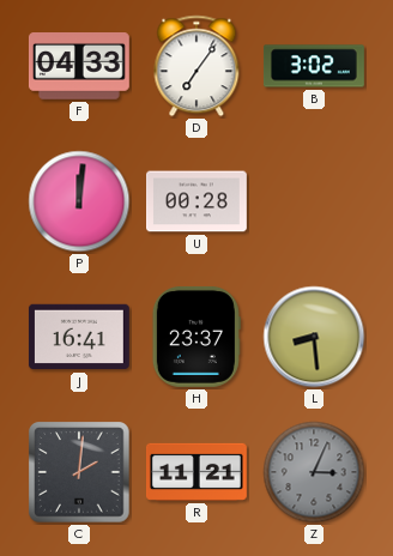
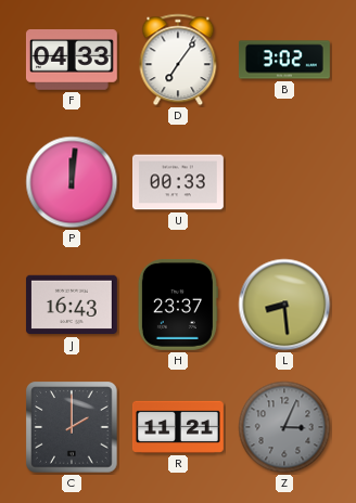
U: 00:28 -> 00:33
J: 16:41 -> 16:43
C: 2:01 -> 2:00
